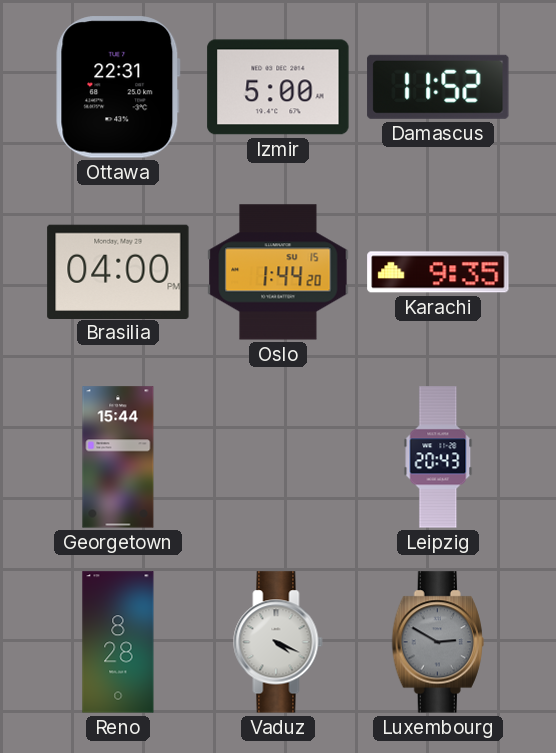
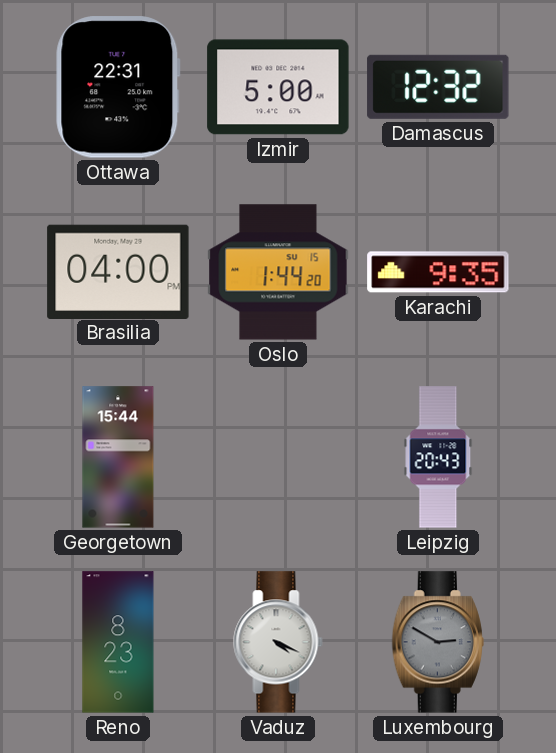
Damascus: 11:52 -> 12:32
Reno: 8:28 -> 8:23
